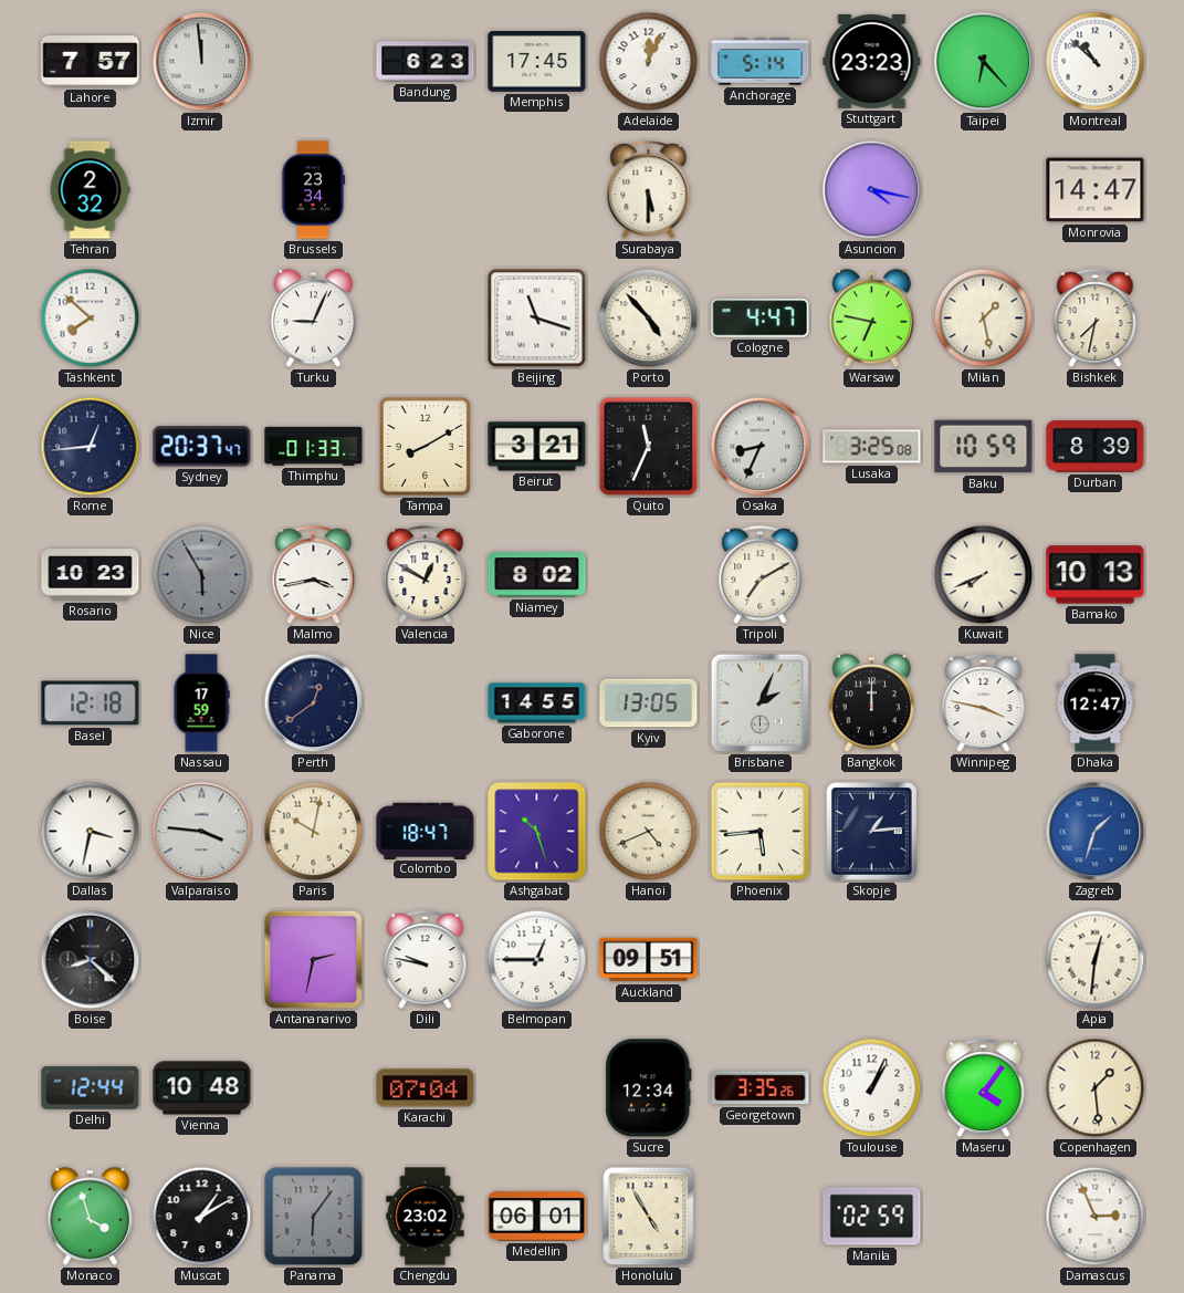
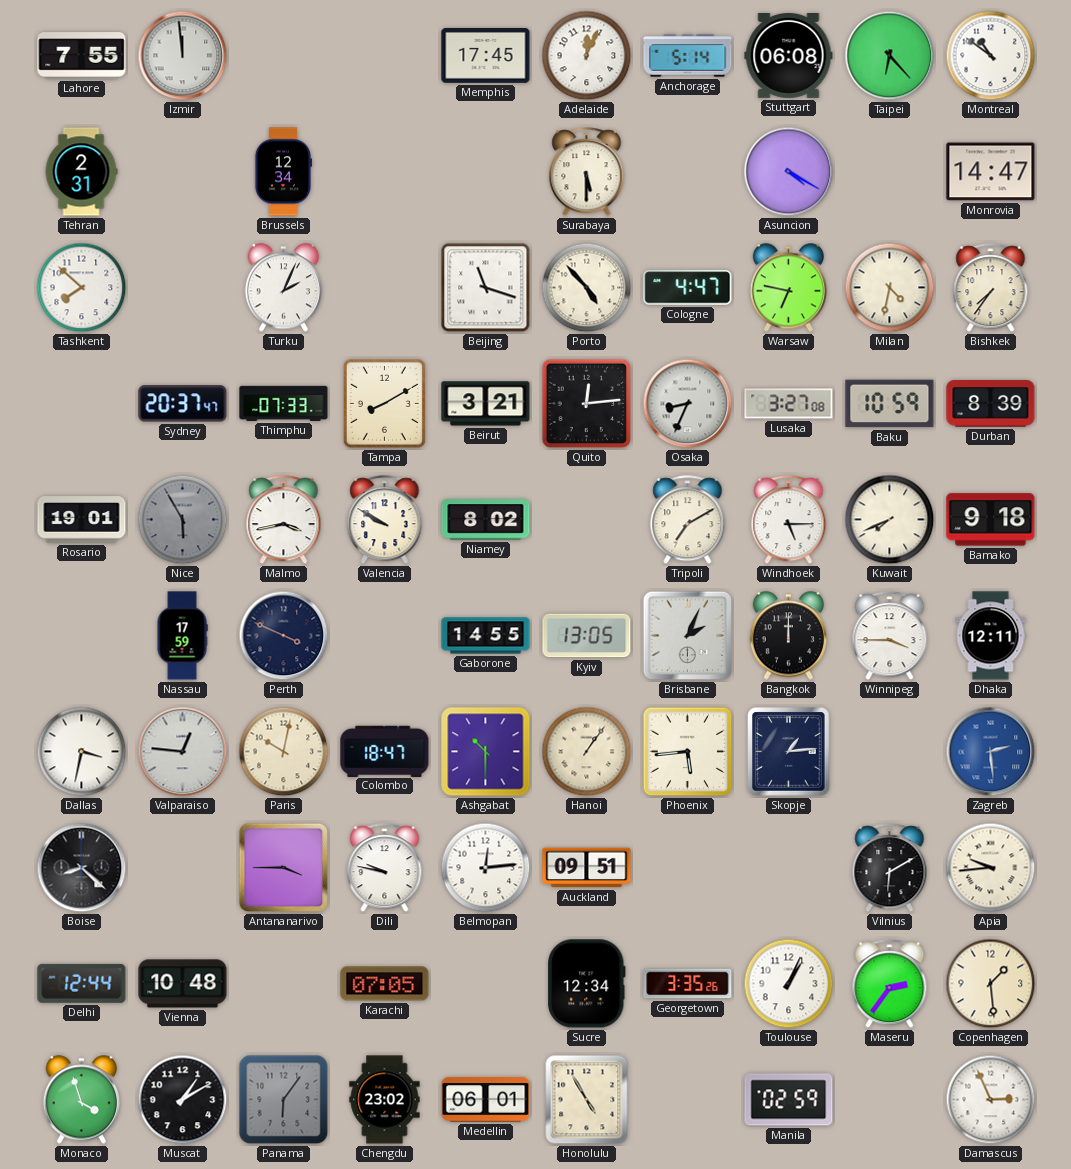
Lahore: 7:57 -> 7:55
Bandung: 6:23 -> none
Stuttgart: 23:23 -> 06:08
Montreal: 10:52 -> 10:51
Tehran: 2:32 -> 2:31
Brussels: 23:34 -> 12:34
Asuncion: 4:17 -> 4:20
Turku: 9:04 -> 2:04
Milan: 1:28 -> 4:32
Bishkek: 7:32 -> 7:36
Rome: 12:44 -> none
Thimphu: 01:33 -> 07:33
Quito: 11:34 -> 12:14
Lusaka: 3:25 -> 3:27
Rosario: 10:23 -> 19:01
Valencia: 12:50 -> 9:50
Windhoek: none -> 5:15
Bamako: 10:13 -> 9:18
Basel: 12:18 -> none
Perth: 12:39 -> 3:49
Winnipeg: 3:47 -> 3:45
Dhaka: 12:47 -> 12:11
Valparaiso: 3:46 -> 12:46
Ashgabat: 10:27 -> 10:30
Hanoi: 4:41 -> 1:06
Zagreb: 1:33 -> 2:29
Antananarivo: 2:32 -> 3:45
Belmopan: 12:45 -> 12:14
Vilnius: none -> 6:10
Apia: 12:31 -> 9:44
Karachi: 07:04 -> 07:05
Maseru: 4:06 -> 2:36
